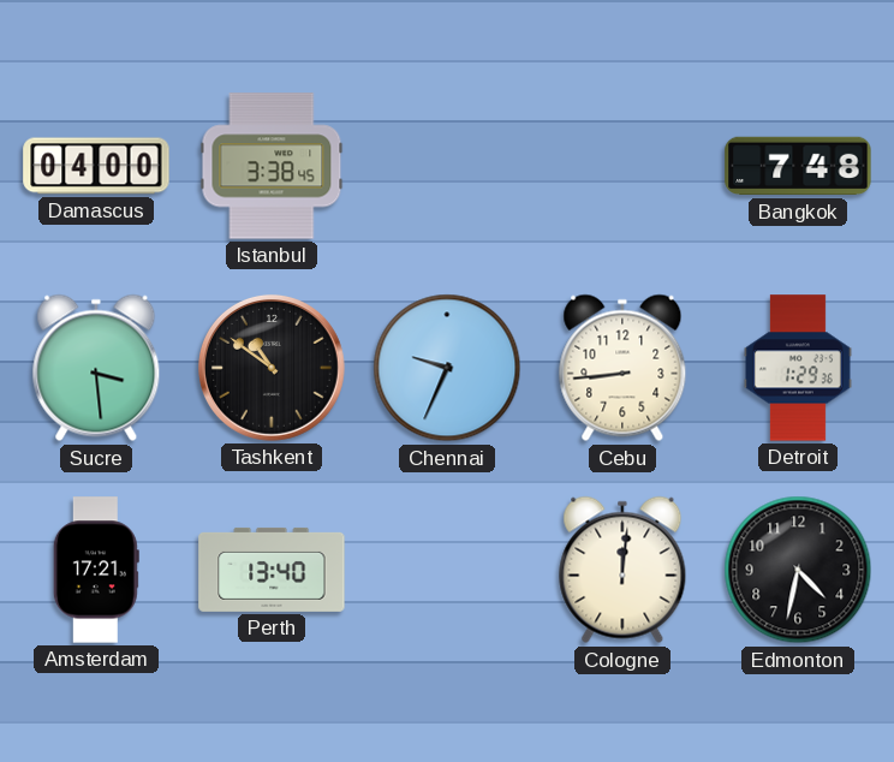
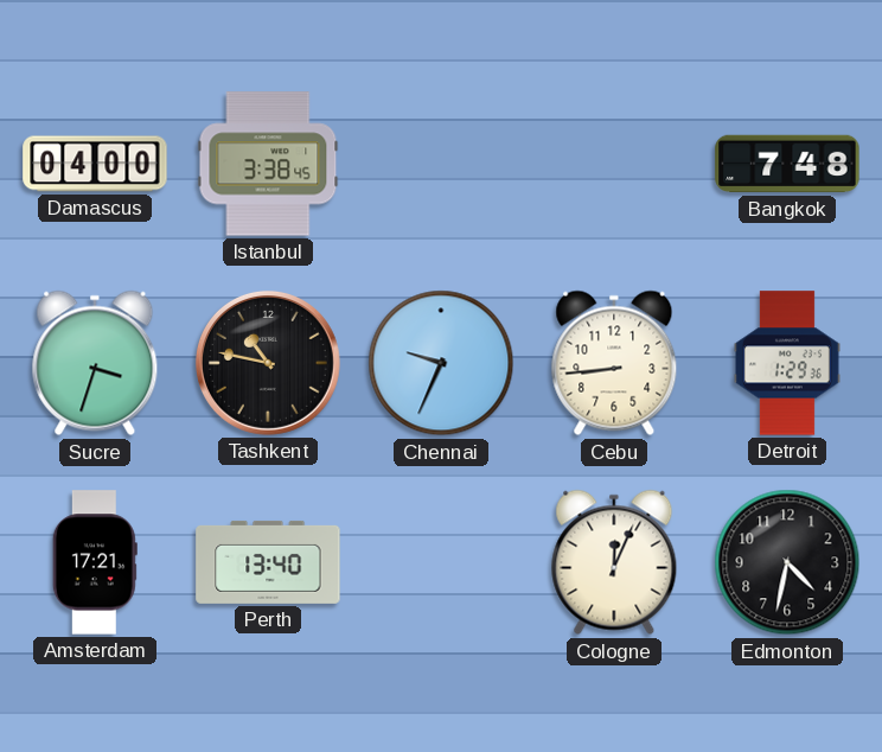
Sucre: 3:29 -> 3:33
Tashkent: 10:51 -> 10:47
Cologne: 12:01 -> 12:04
